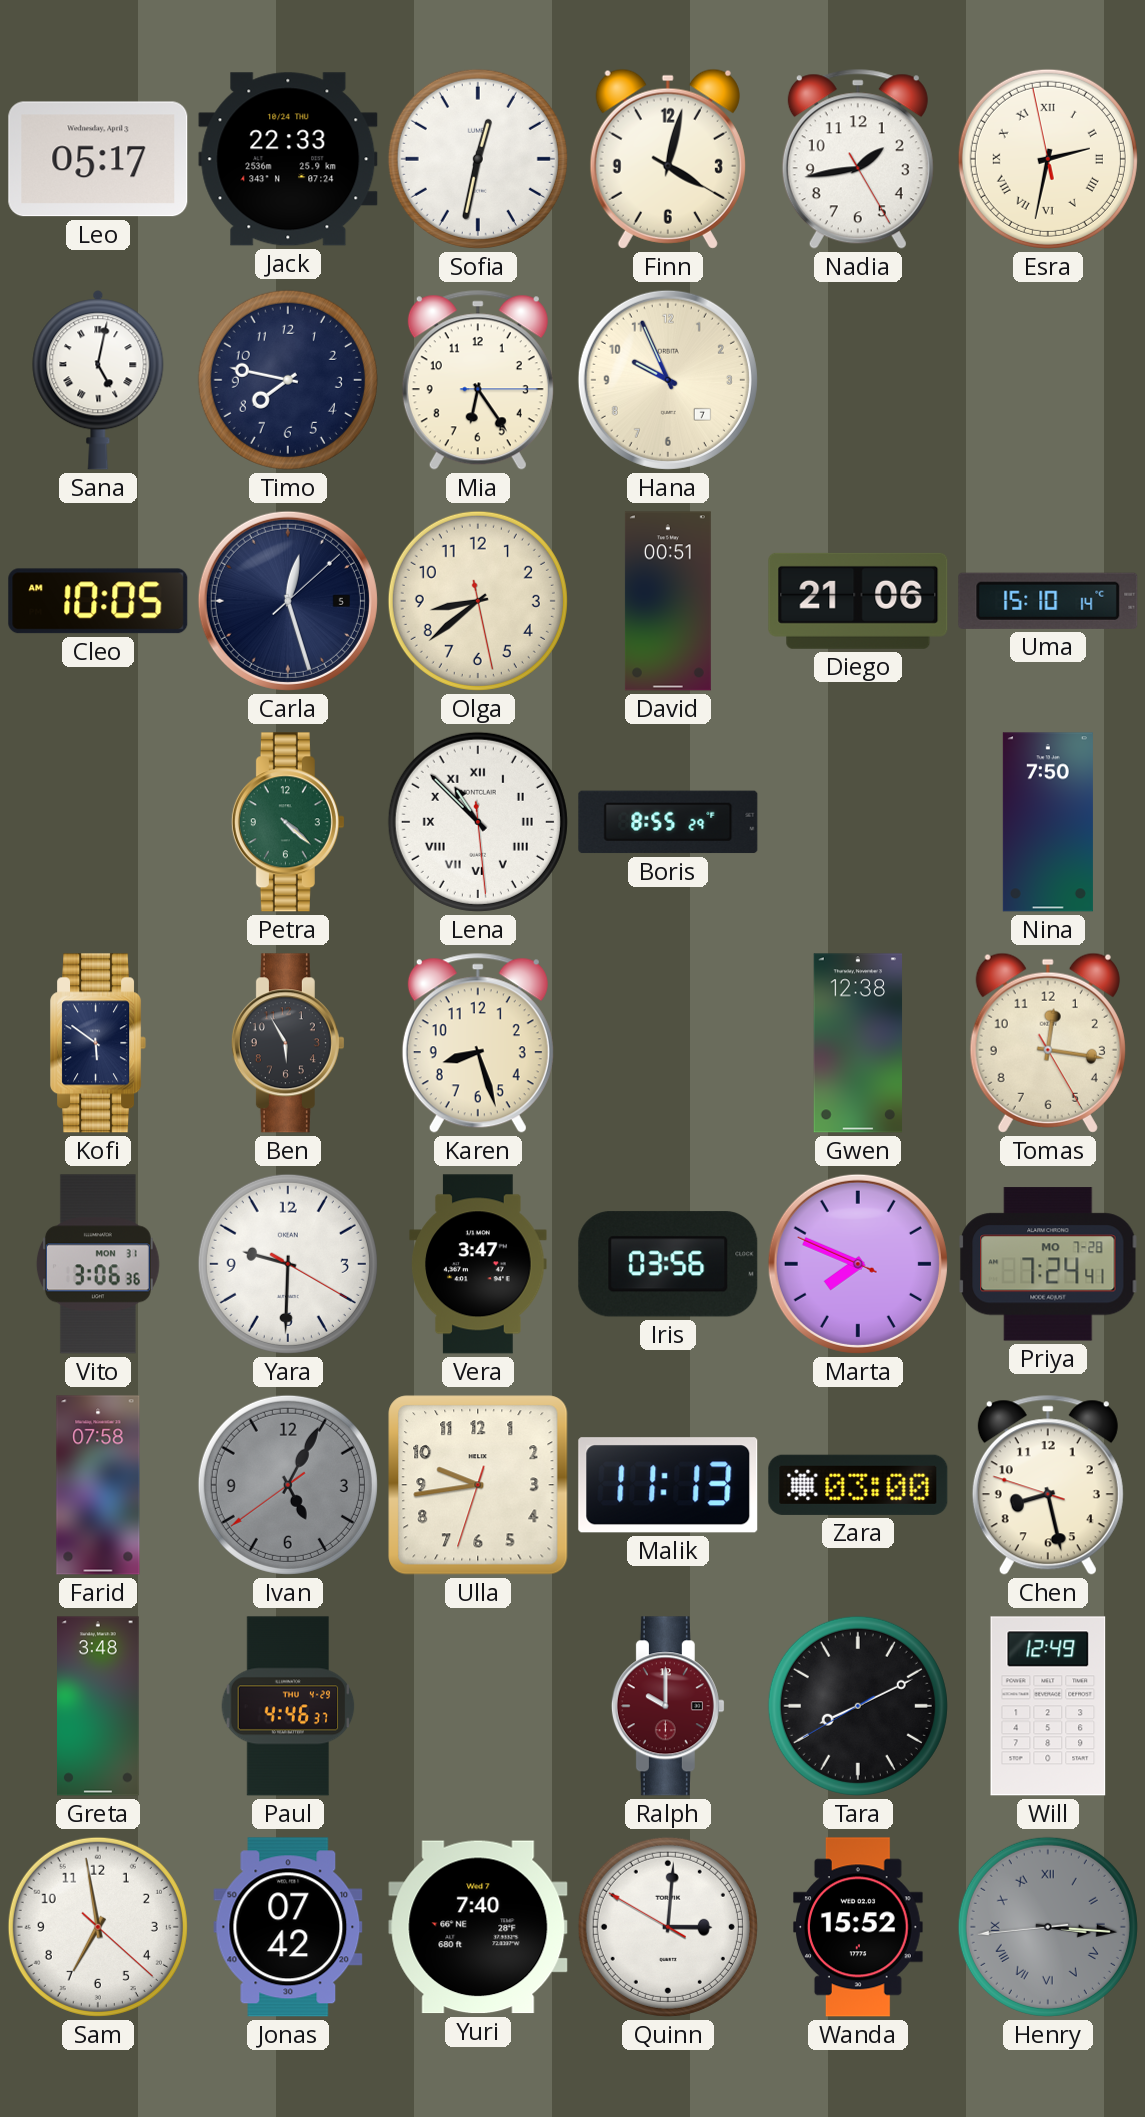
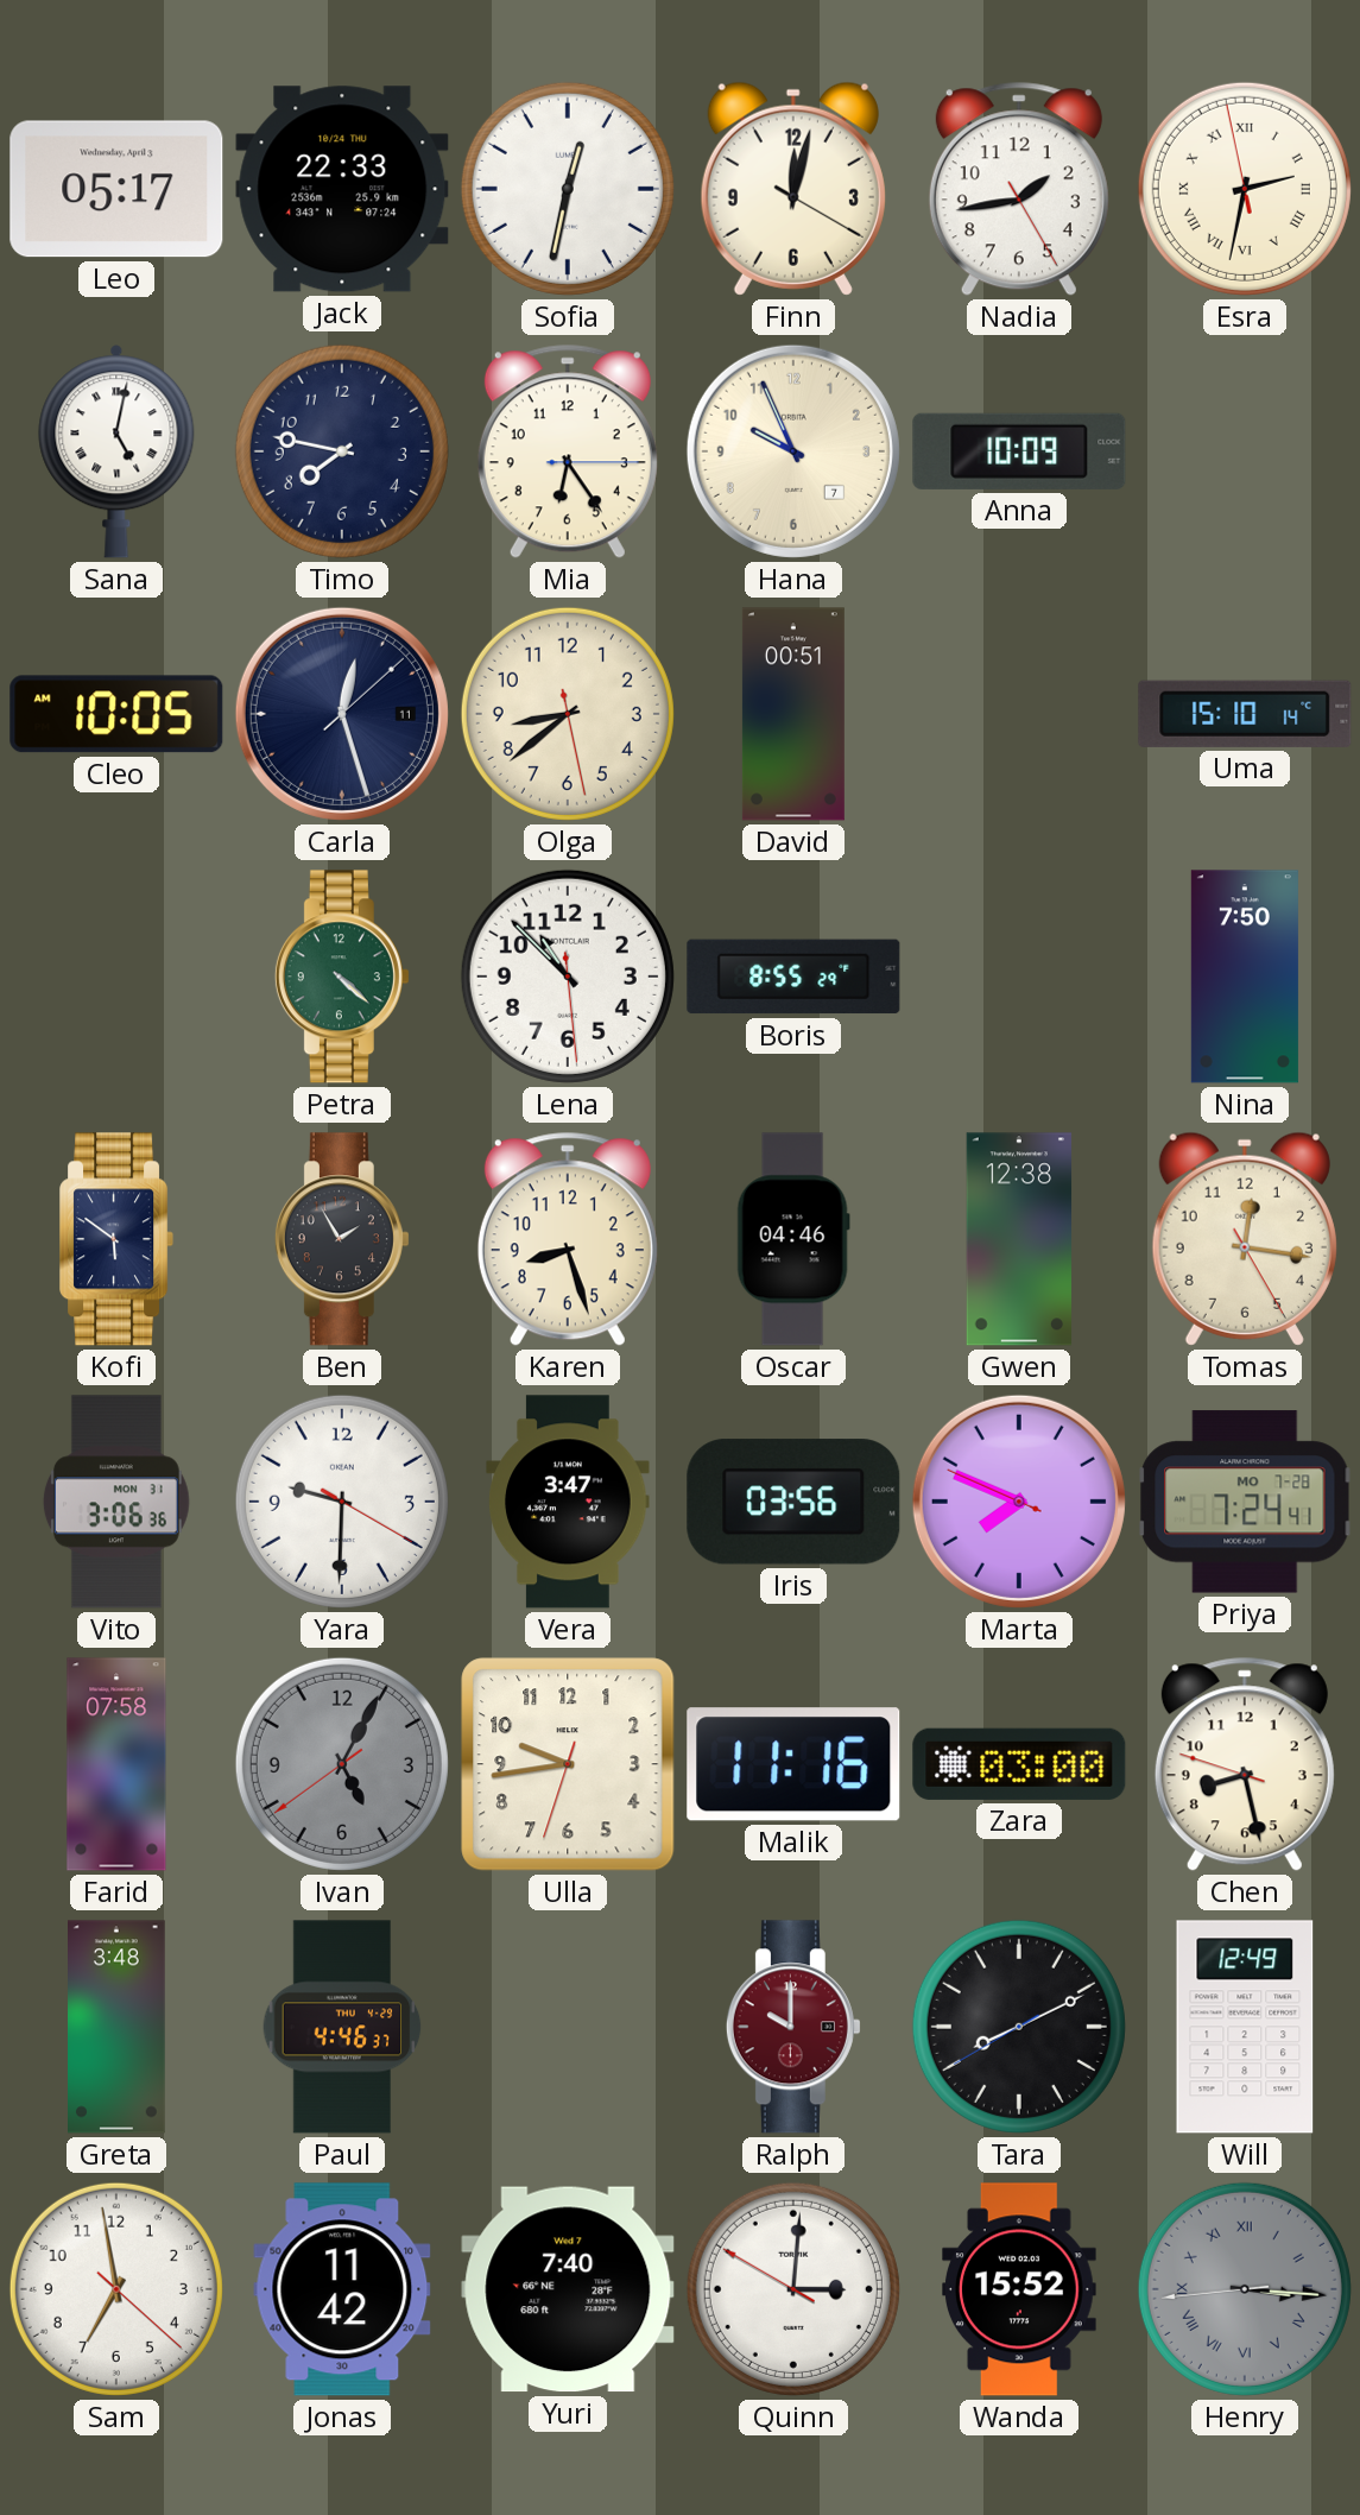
Finn: 4:02 -> 12:02
Anna: none -> 10:09
Carla date: 5 -> 11
Diego: 21:06 -> none
Lena numerals: Roman -> Arabic
Ben: 5:55 -> 1:55
Oscar: none -> 04:46
Malik: 11:13 -> 11:16
Jonas: 07:42 -> 11:42
